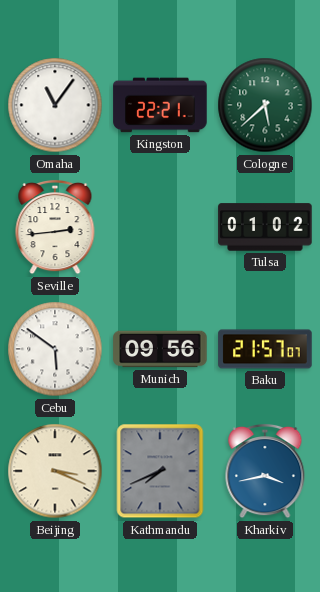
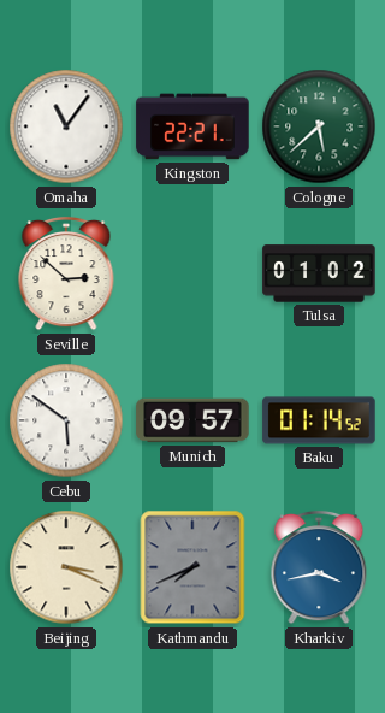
Seville: 2:44 -> 2:52
Munich: 09:56 -> 09:57
Baku: 21:57 -> 01:14
